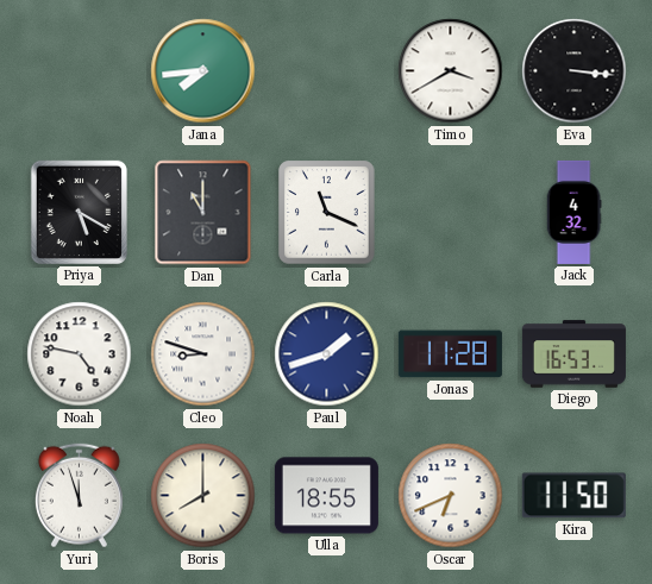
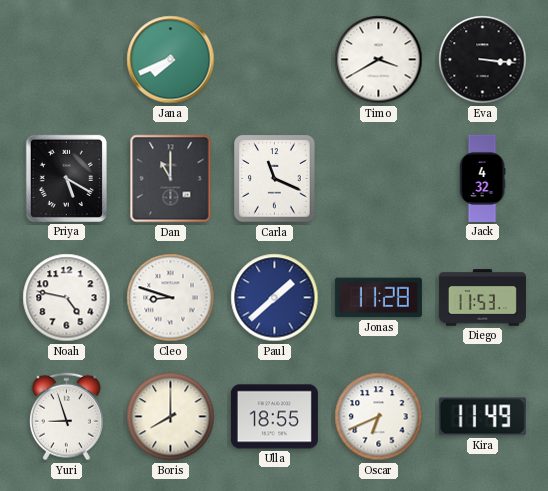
Jana: 7:44 -> 7:41
Paul: 1:42 -> 1:38
Diego: 16:53 -> 11:53
Yuri: 11:57 -> 8:57
Kira: 11:50 -> 11:49
